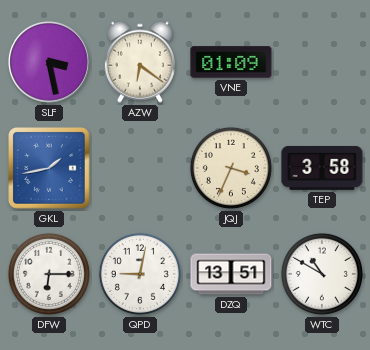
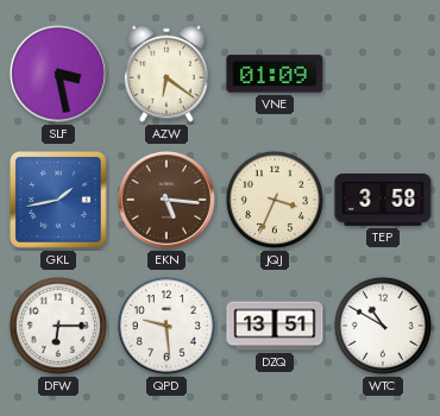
EKN: none -> 5:16
QPD: 9:02 -> 9:29
